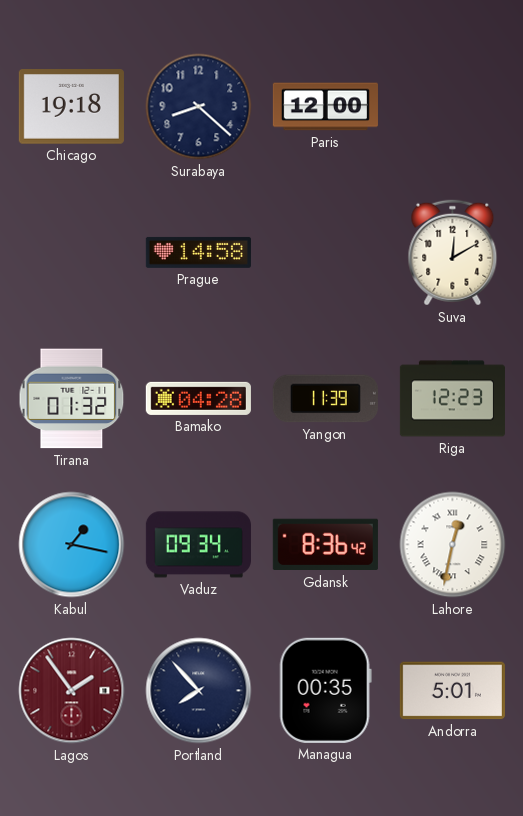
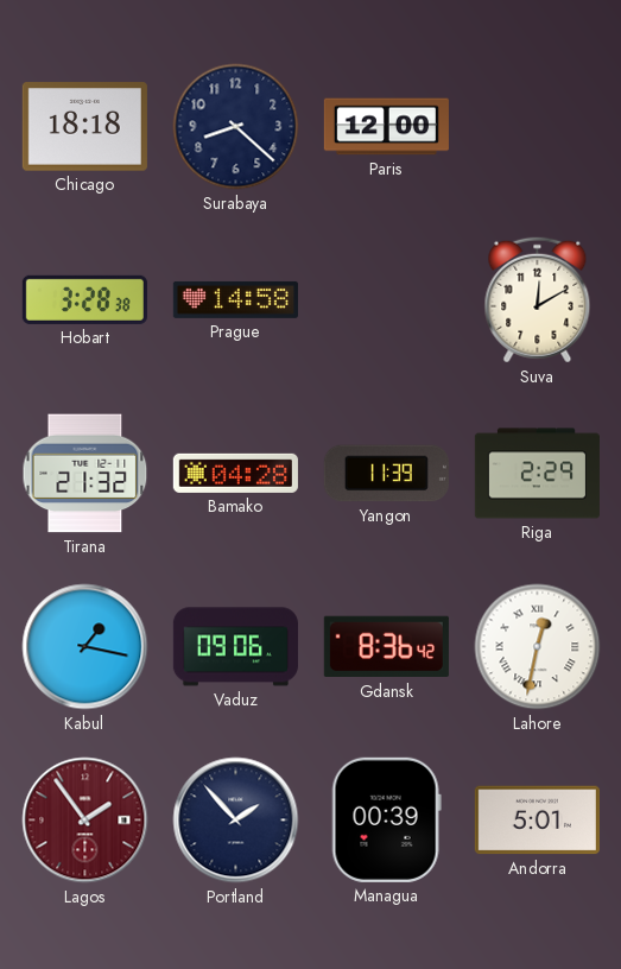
Chicago: 19:18 -> 18:18
Hobart: none -> 3:28
Tirana: 01:32 -> 21:32
Riga: 12:23 -> 2:29
Vaduz: 09:34 -> 09:06
Portland: 7:53 -> 1:53
Managua: 00:35 -> 00:39
